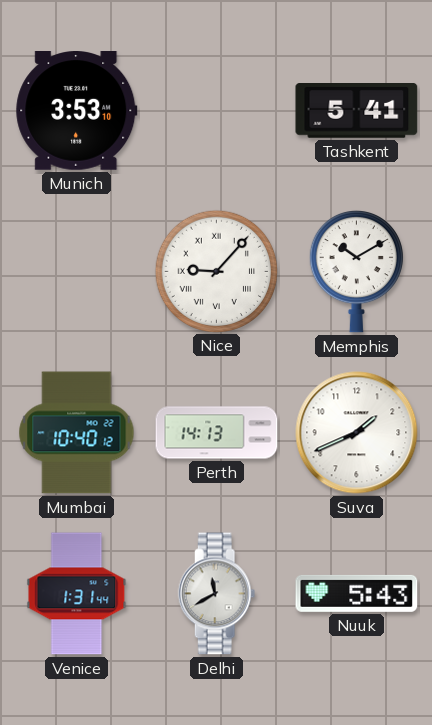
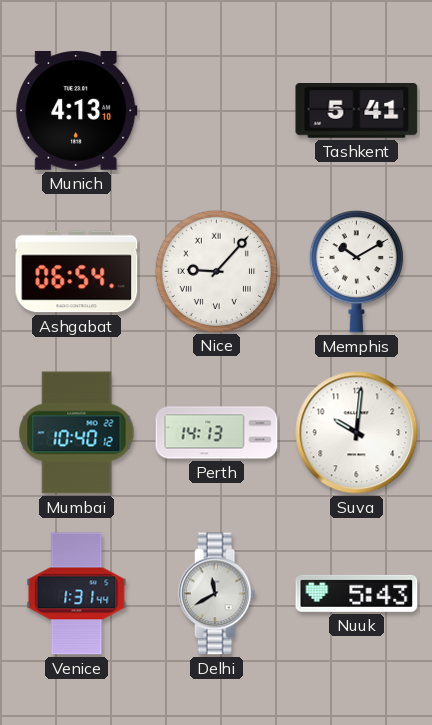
Munich: 3:53 -> 4:13
Ashgabat: none -> 06:54
Suva: 1:41 -> 10:01
